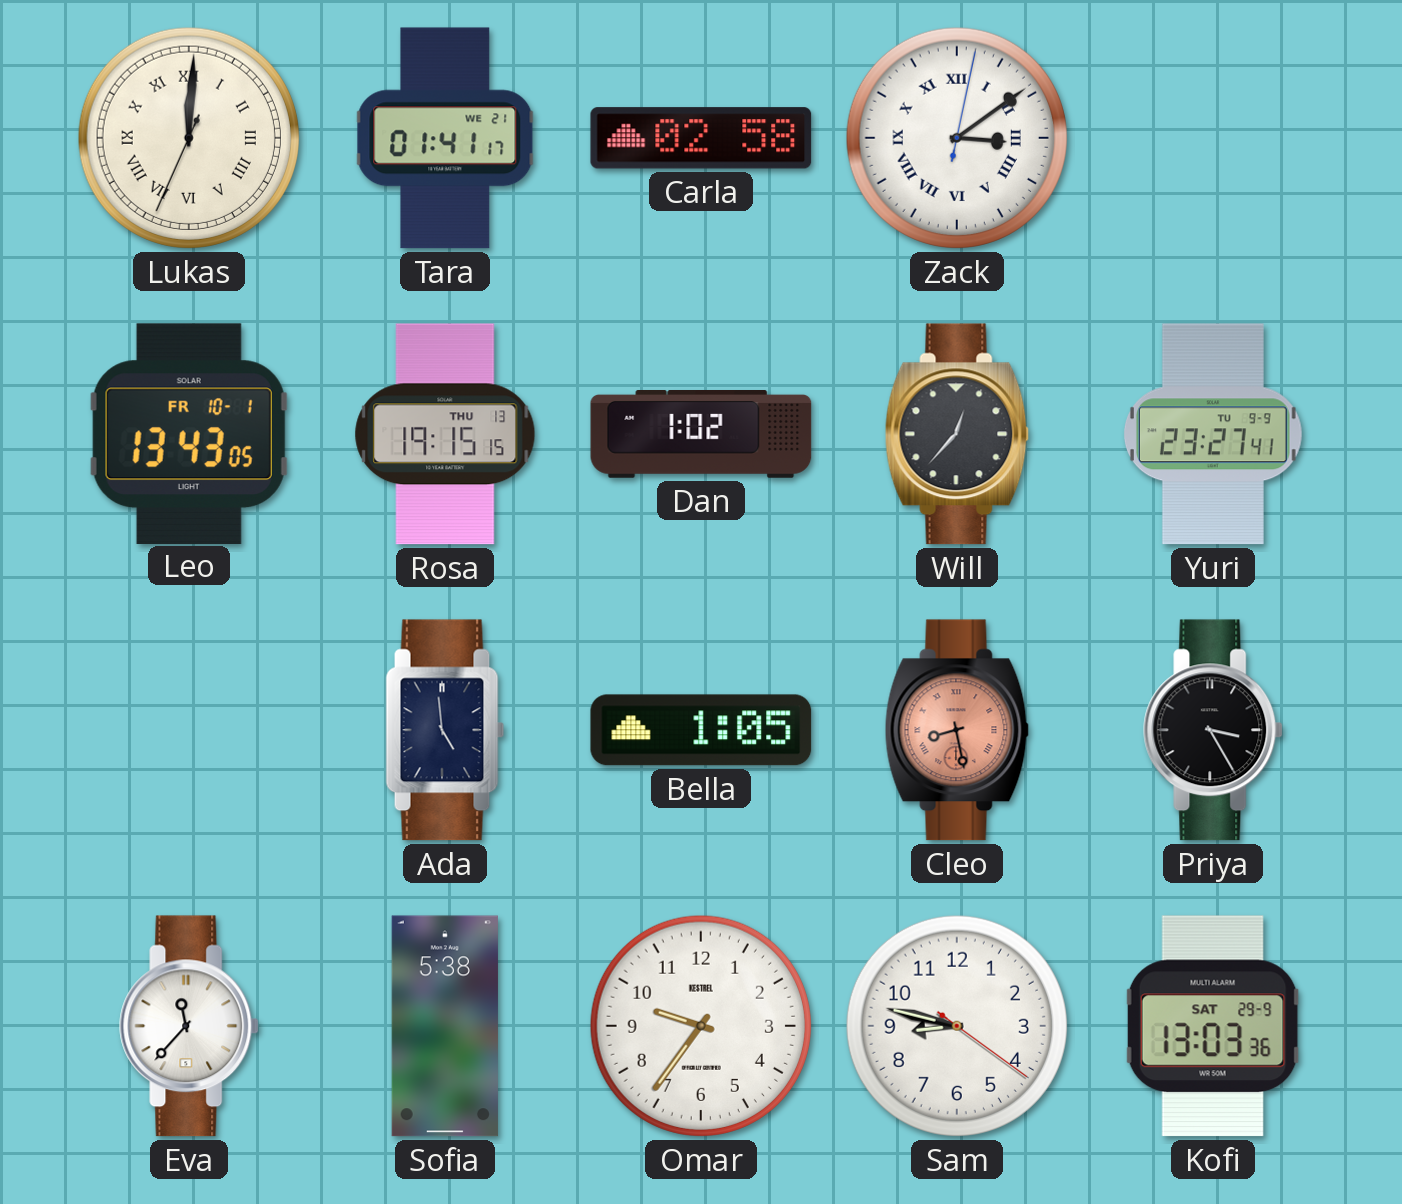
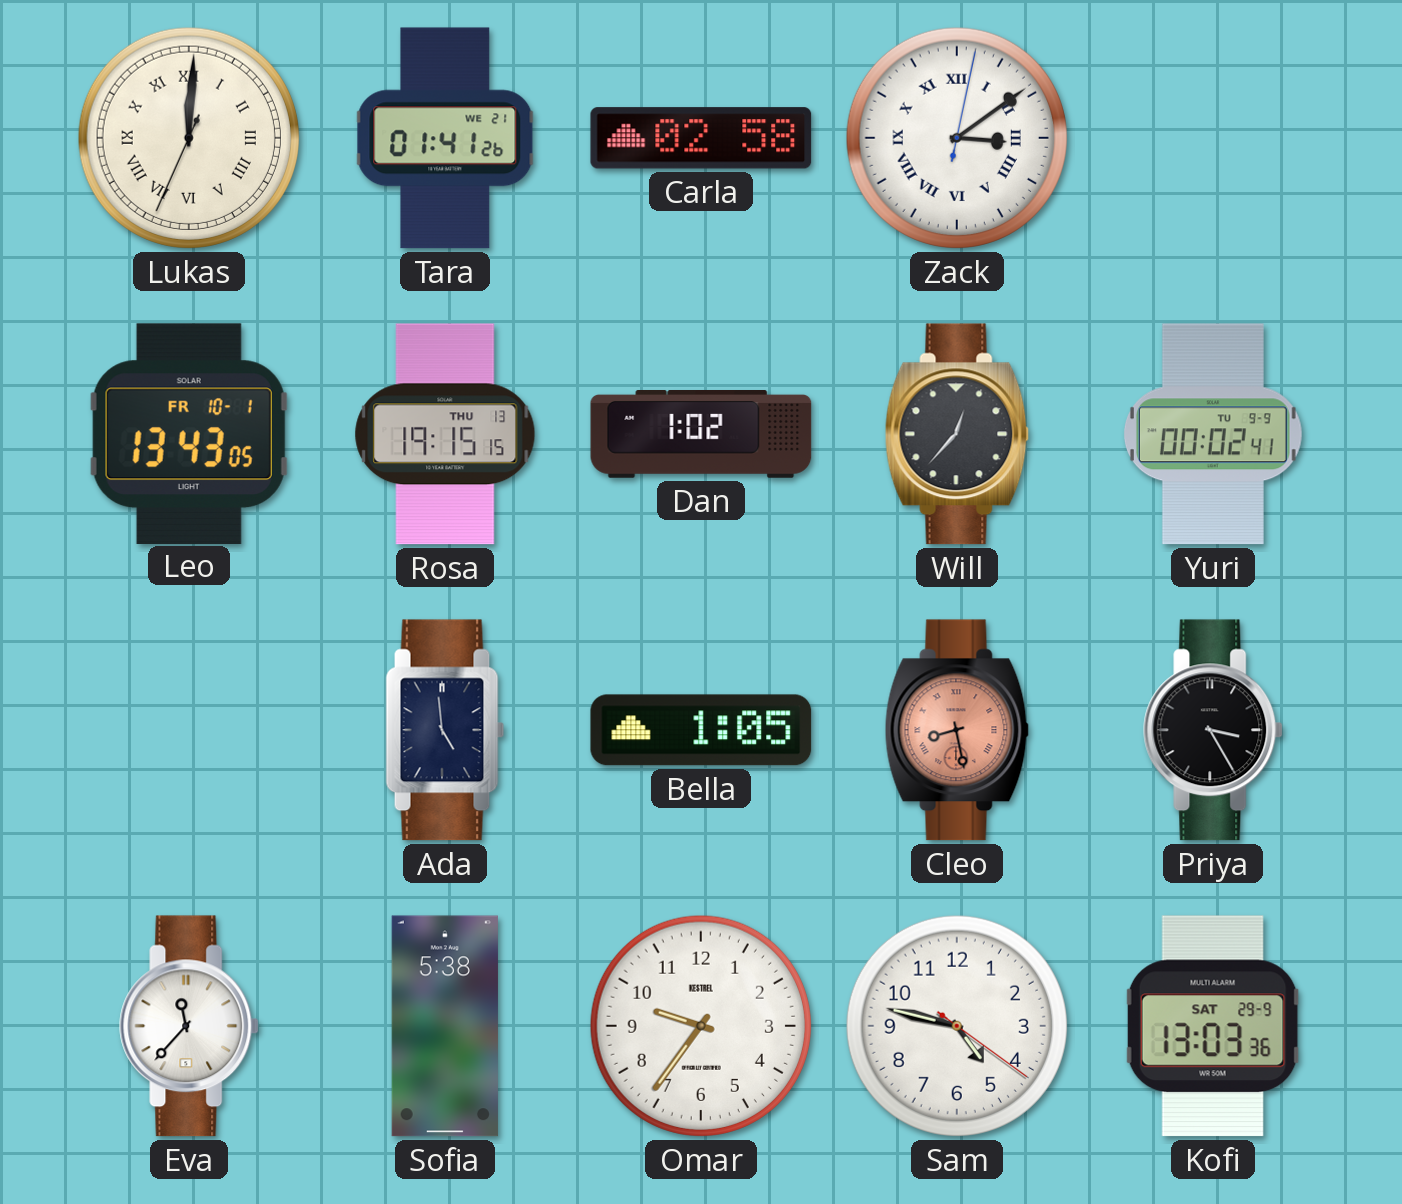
Tara: 01:41:17 -> 01:41:26
Yuri: 23:27 -> 00:02
Sam: 8:47 -> 4:47
